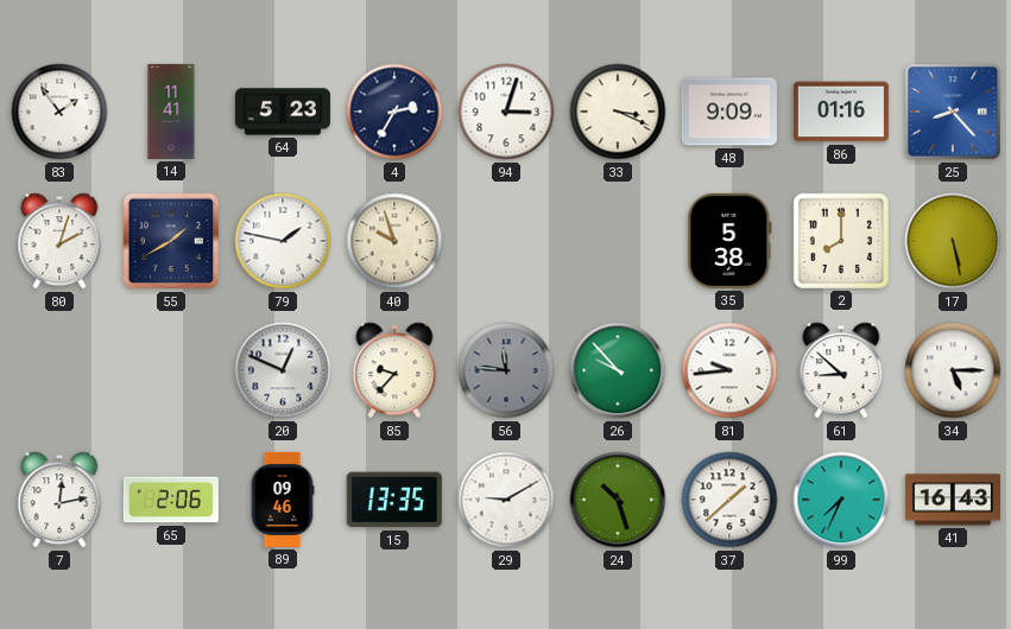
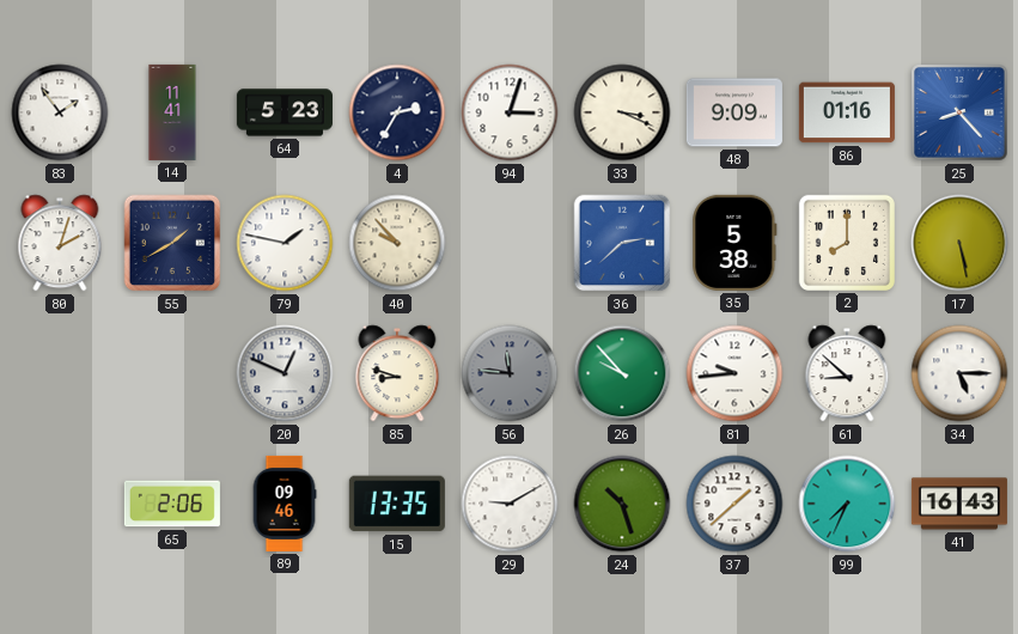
40: 9:57 -> 9:53
36: none -> 2:38
85: 9:37 -> 8:48
7: 12:13 -> none
